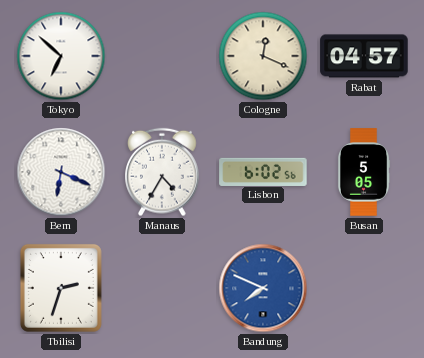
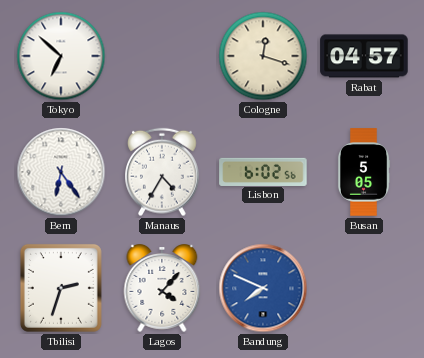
Cologne: 12:19 -> 12:18
Bern: 6:19 -> 6:24
Lagos: none -> 4:07
